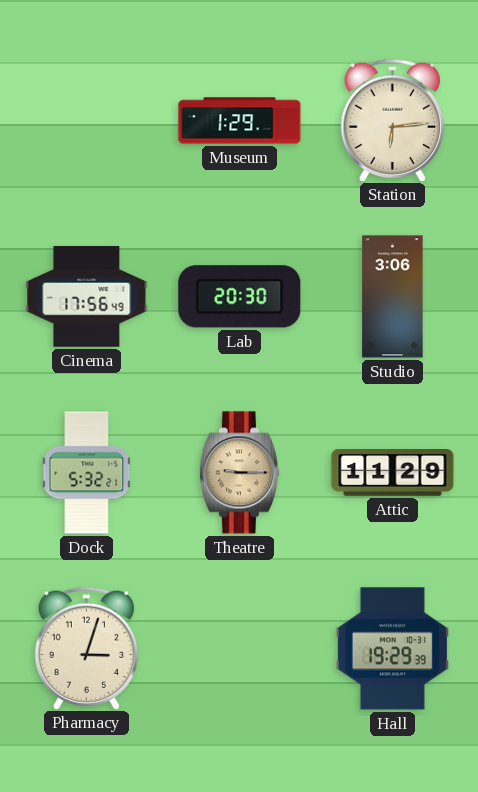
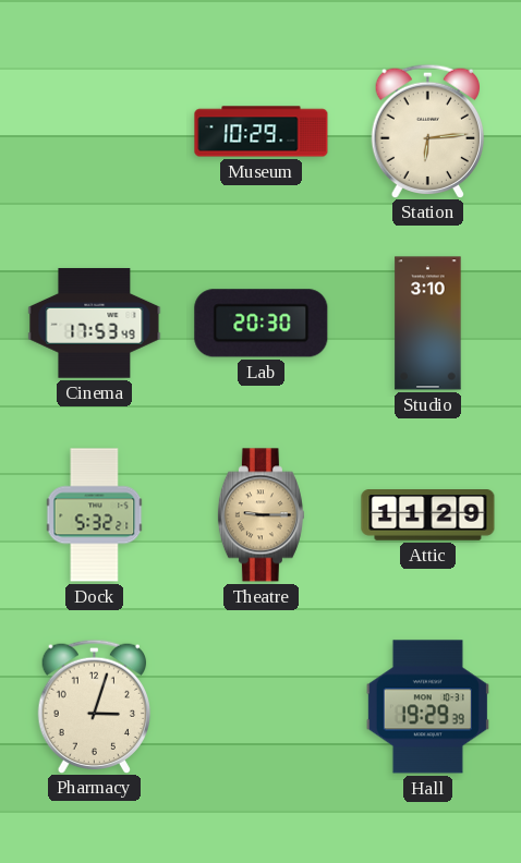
Museum: 1:29 -> 10:29
Cinema: 17:56 -> 17:53
Studio: 3:06 -> 3:10
